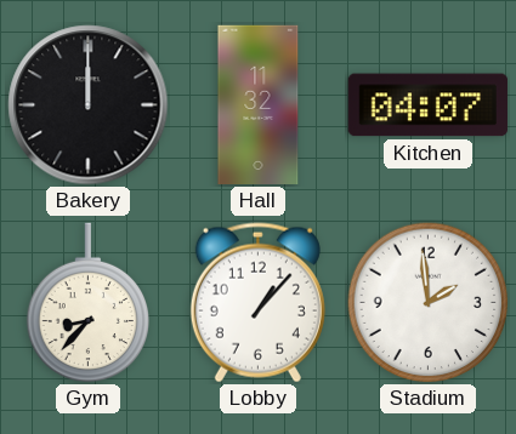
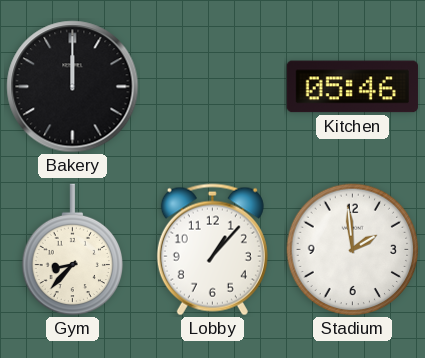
Hall: 11:32 -> none
Kitchen: 04:07 -> 05:46
